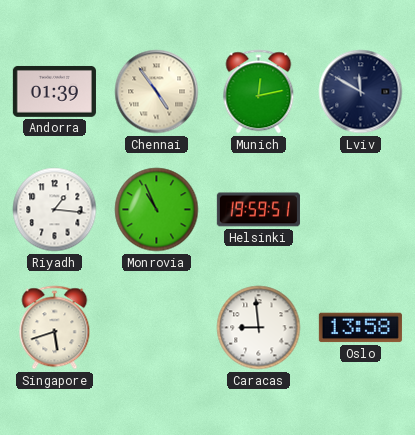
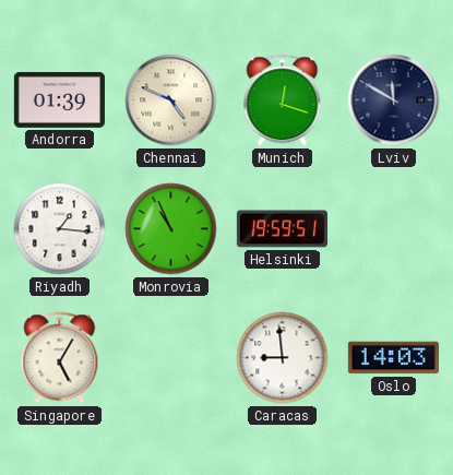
Chennai: 4:54 -> 4:49
Munich: 12:13 -> 12:18
Singapore: 5:42 -> 5:05
Oslo: 13:58 -> 14:03
